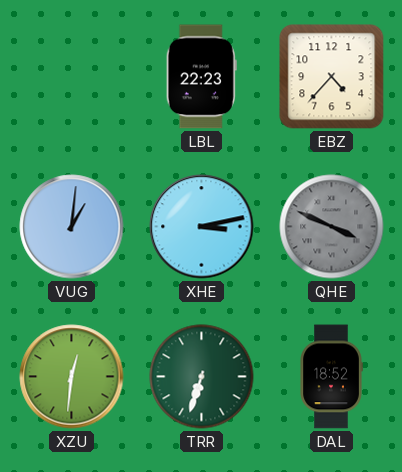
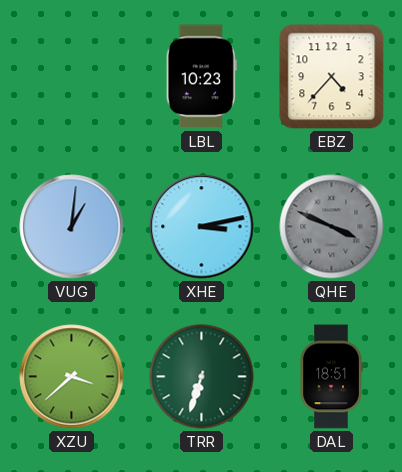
LBL: 22:23 -> 10:23
XZU: 12:31 -> 3:38
DAL: 18:52 -> 18:51
